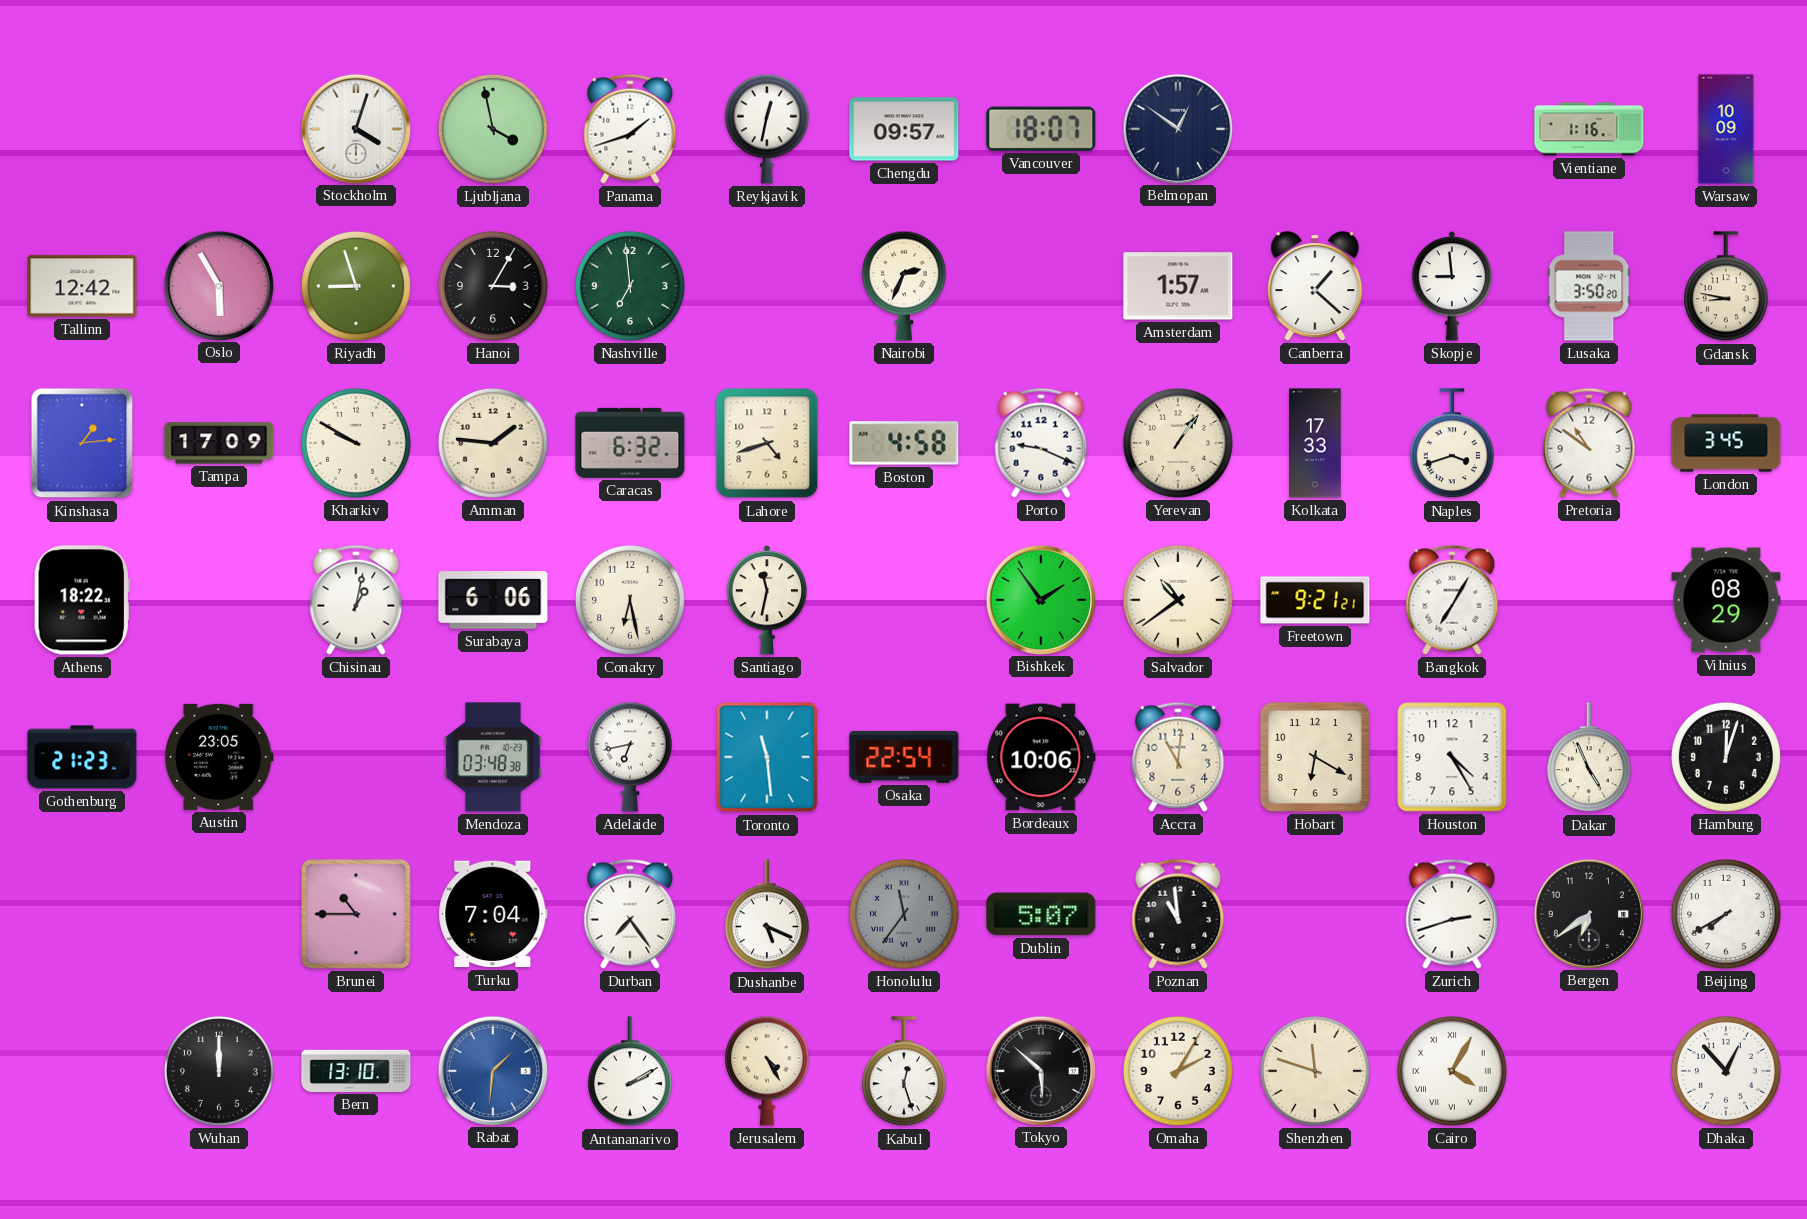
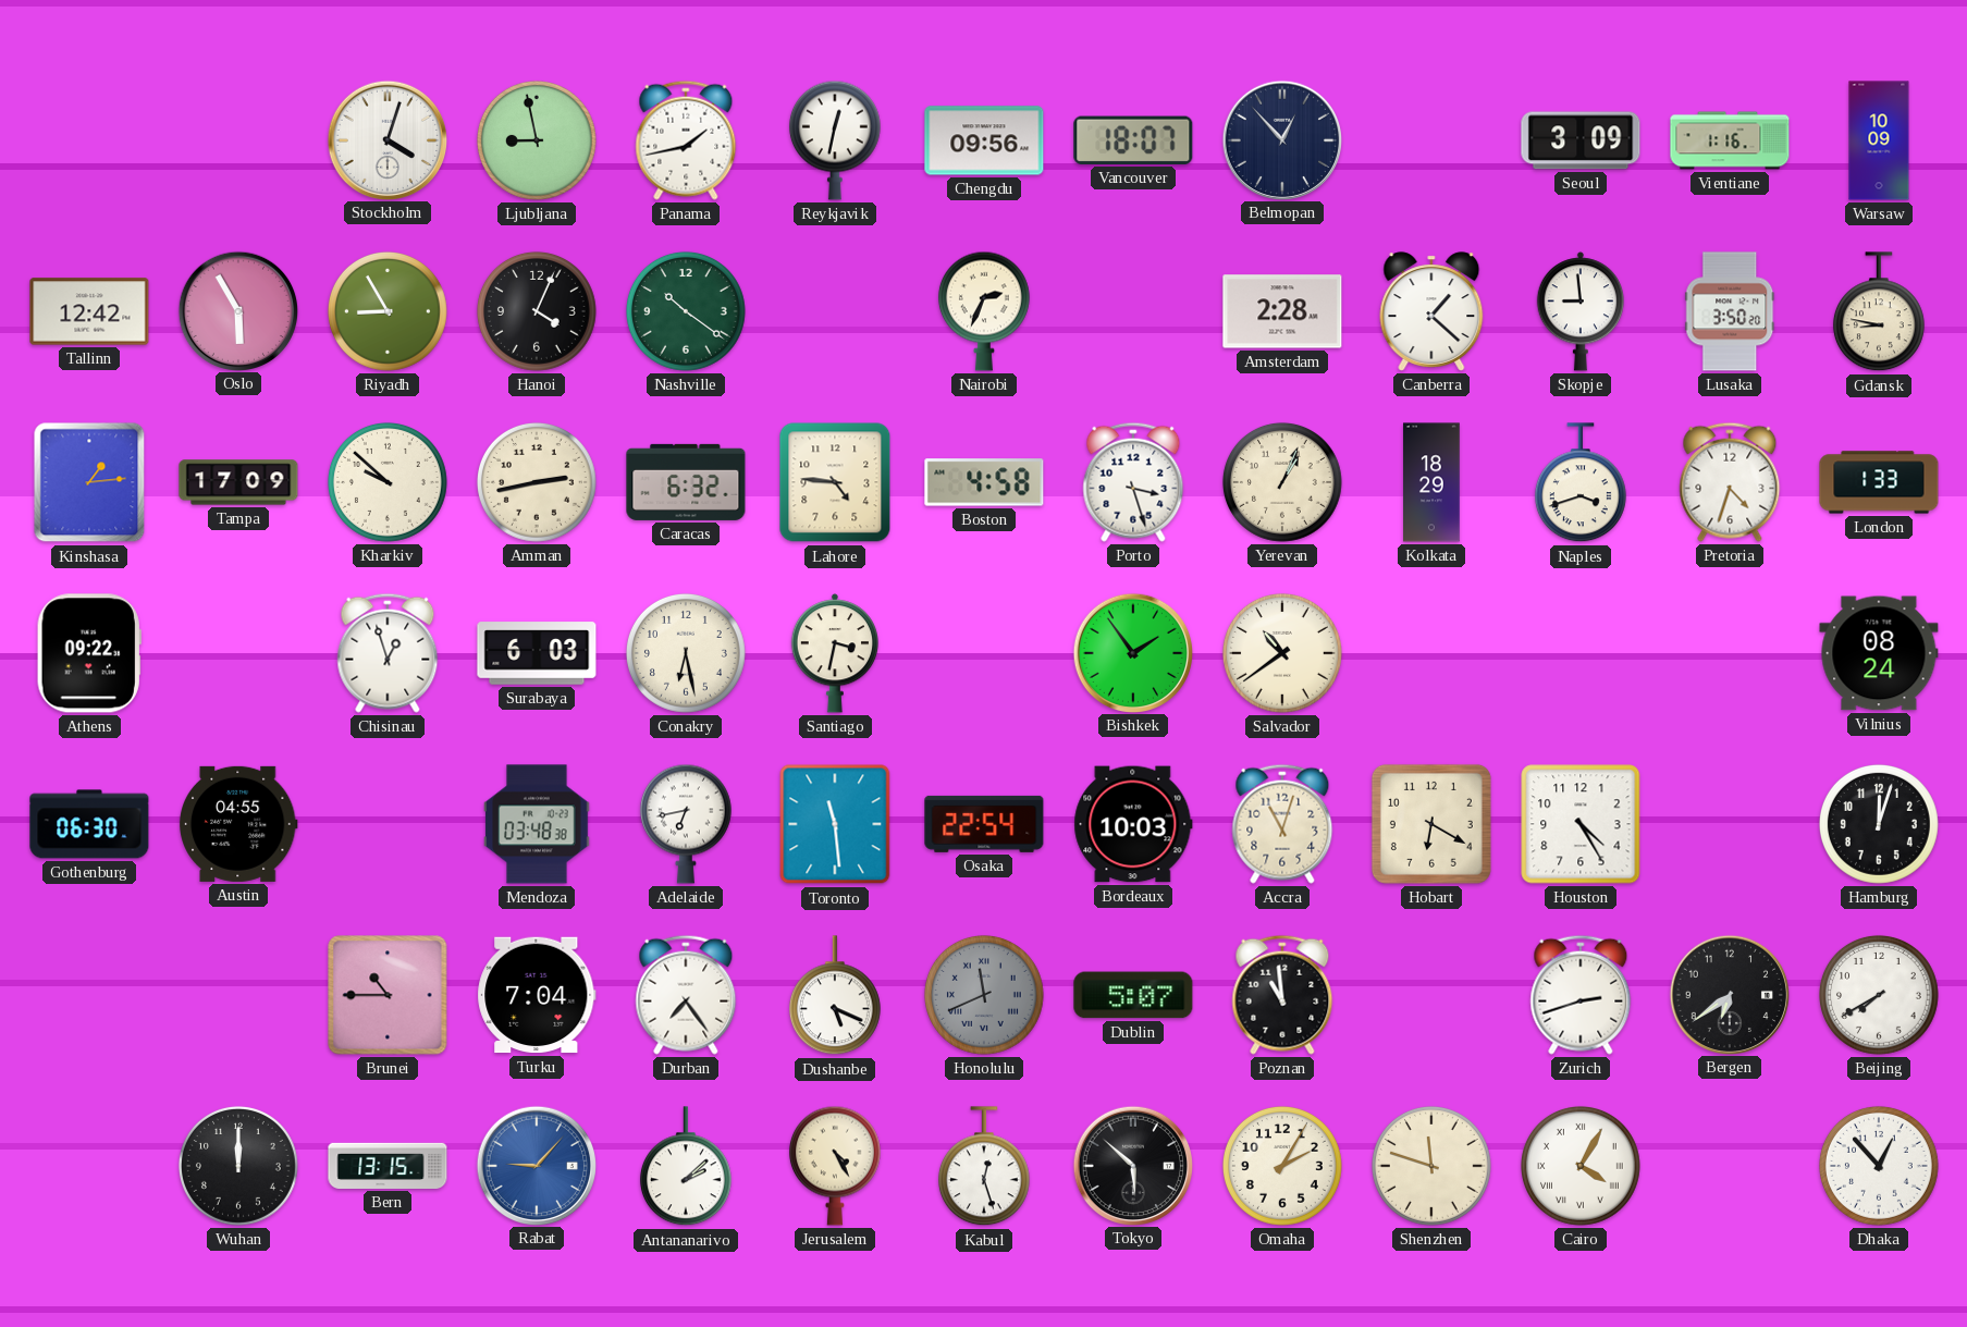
Ljubljana: 3:58 -> 8:58
Panama: 1:42 -> 1:43
Chengdu: 09:57 -> 09:56
Belmopan: 12:51 -> 12:53
Seoul: none -> 3:09
Riyadh: 8:57 -> 8:55
Hanoi: 3:05 -> 4:04
Nashville: 6:59 -> 10:21
Amsterdam: 1:57 -> 2:28
Kharkiv: 9:50 -> 9:52
Amman: 1:46 -> 2:43
Lahore: 4:42 -> 4:46
Porto: 9:19 -> 3:27
Yerevan: 1:06 -> 1:04
Kolkata: 17:33 -> 18:29
Pretoria: 10:51 -> 4:33
London: 3:45 -> 1:33
Athens: 18:22 -> 09:22
Chisinau: 1:02 -> 12:57
Surabaya: 6:06 -> 6:03
Santiago: 11:32 -> 3:32
Freetown: 9:21 -> none
Bangkok: 7:05 -> none
Vilnius: 08:29 -> 08:24
Gothenburg: 21:23 -> 06:30
Austin: 23:05 -> 04:55
Bordeaux: 10:06 -> 10:03
Accra: 11:01 -> 11:03
Dakar: 4:56 -> none
Honolulu: 11:36 -> 11:41
Bern: 13:10 -> 13:15
Rabat: 1:31 -> 9:07
Antananarivo: 2:10 -> 2:08
